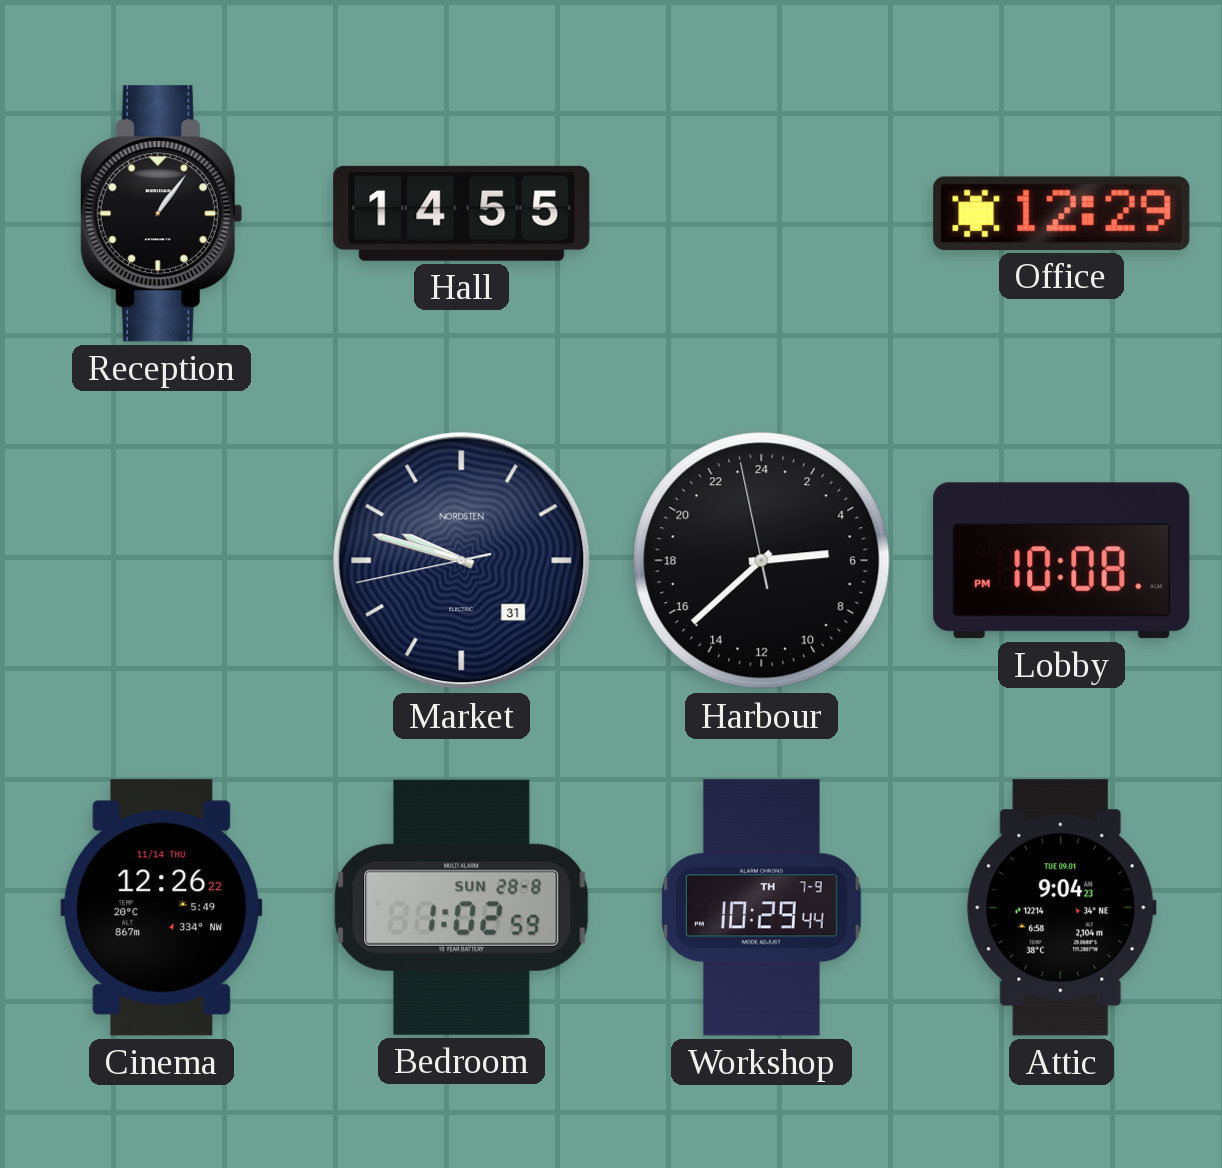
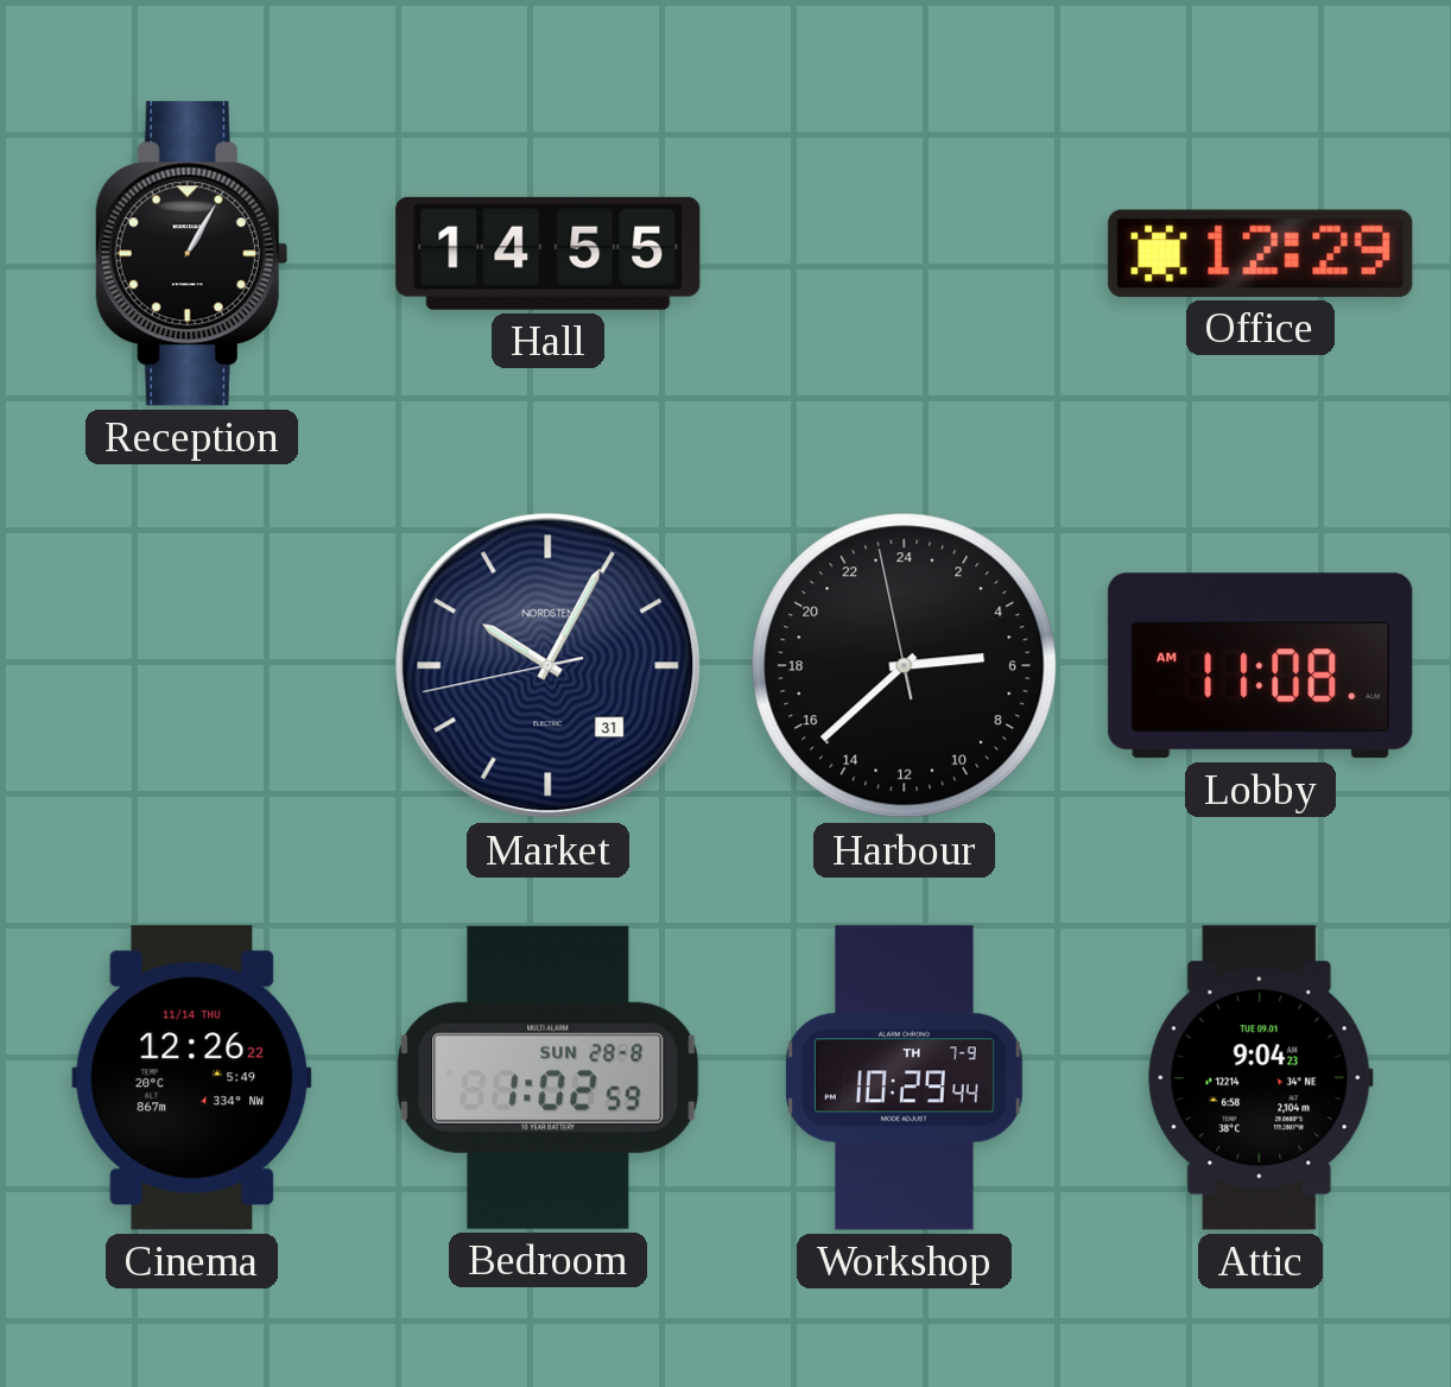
Reception: 1:06 -> 1:05
Market: 9:47 -> 10:04
Lobby: 10:08 -> 11:08
